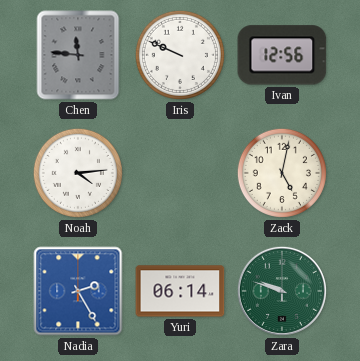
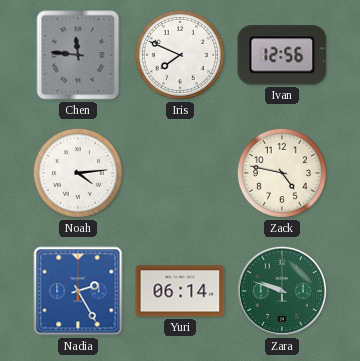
Iris: 9:49 -> 7:49
Zack: 5:02 -> 4:47
